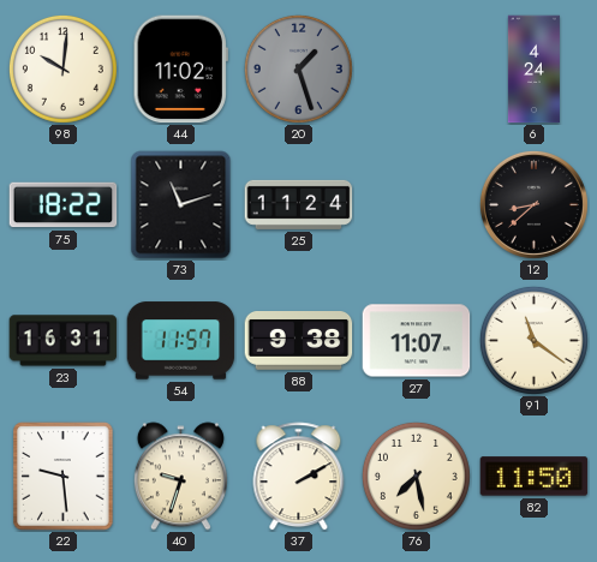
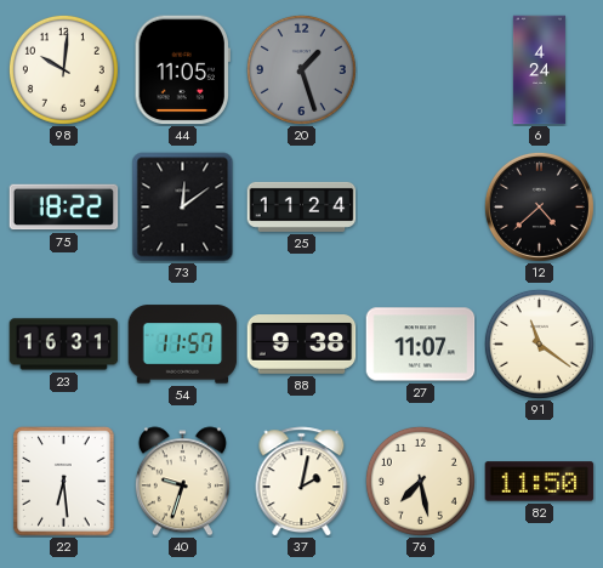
44: 11:02 -> 11:05
73: 11:12 -> 12:09
12: 8:38 -> 4:38
22: 9:29 -> 6:29
37: 2:10 -> 2:02
